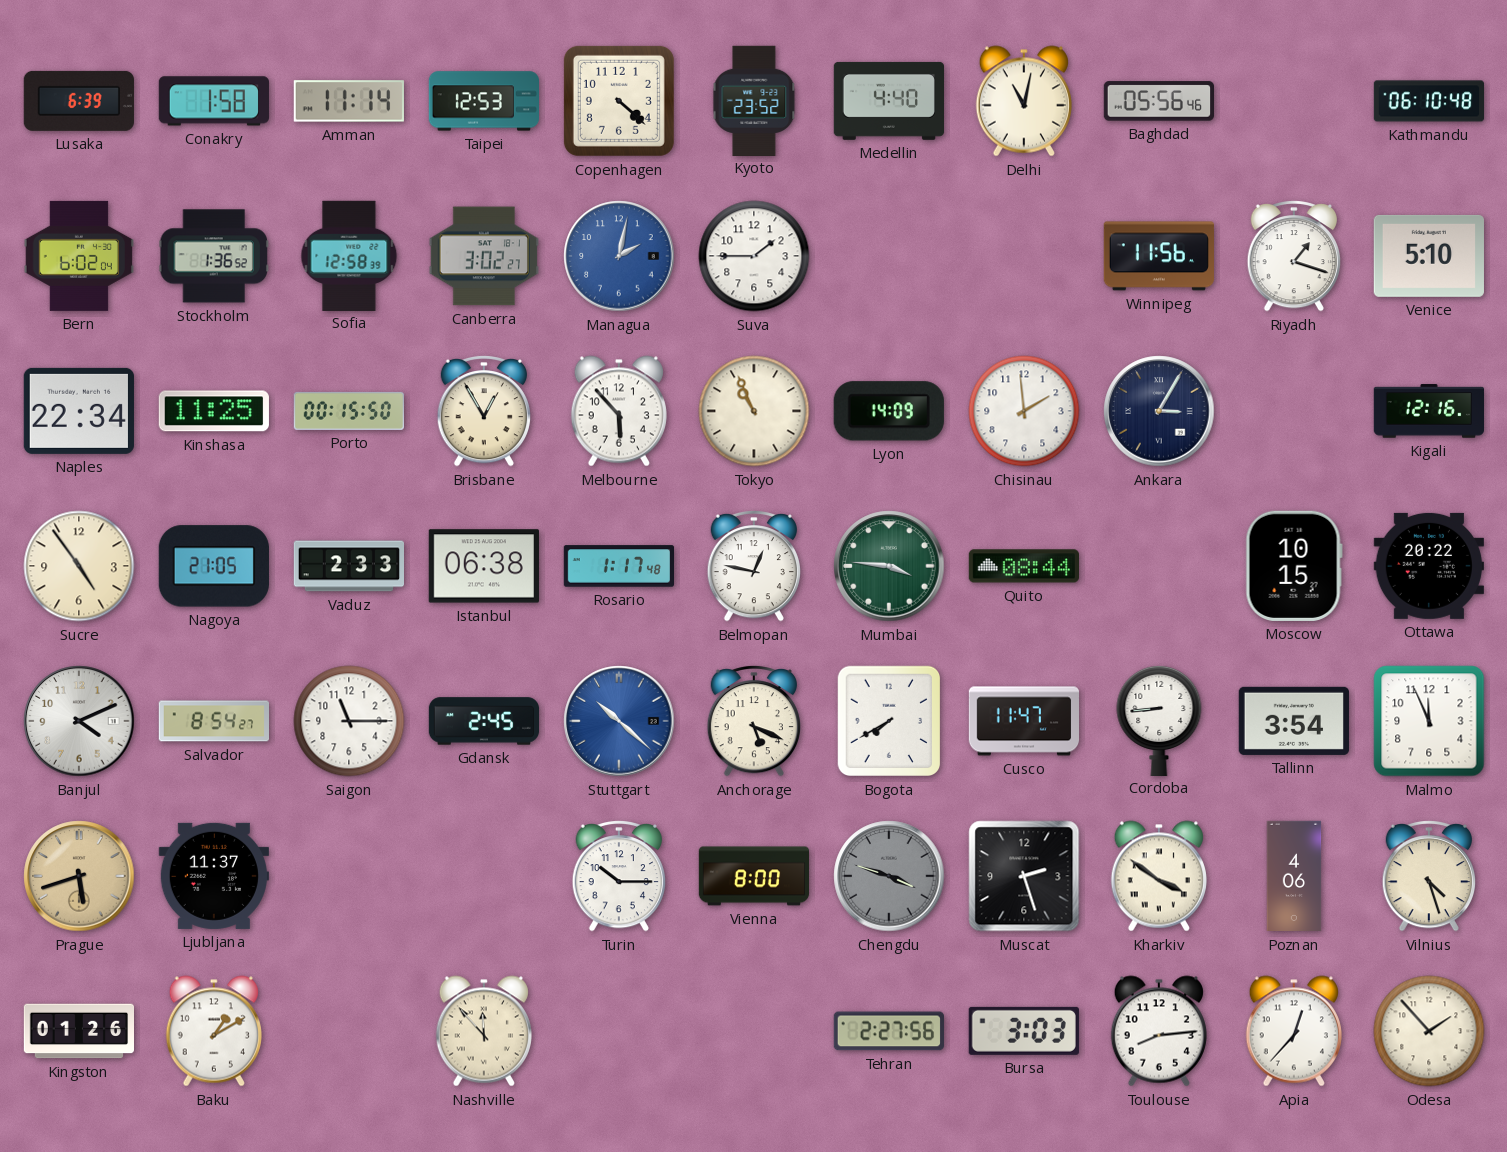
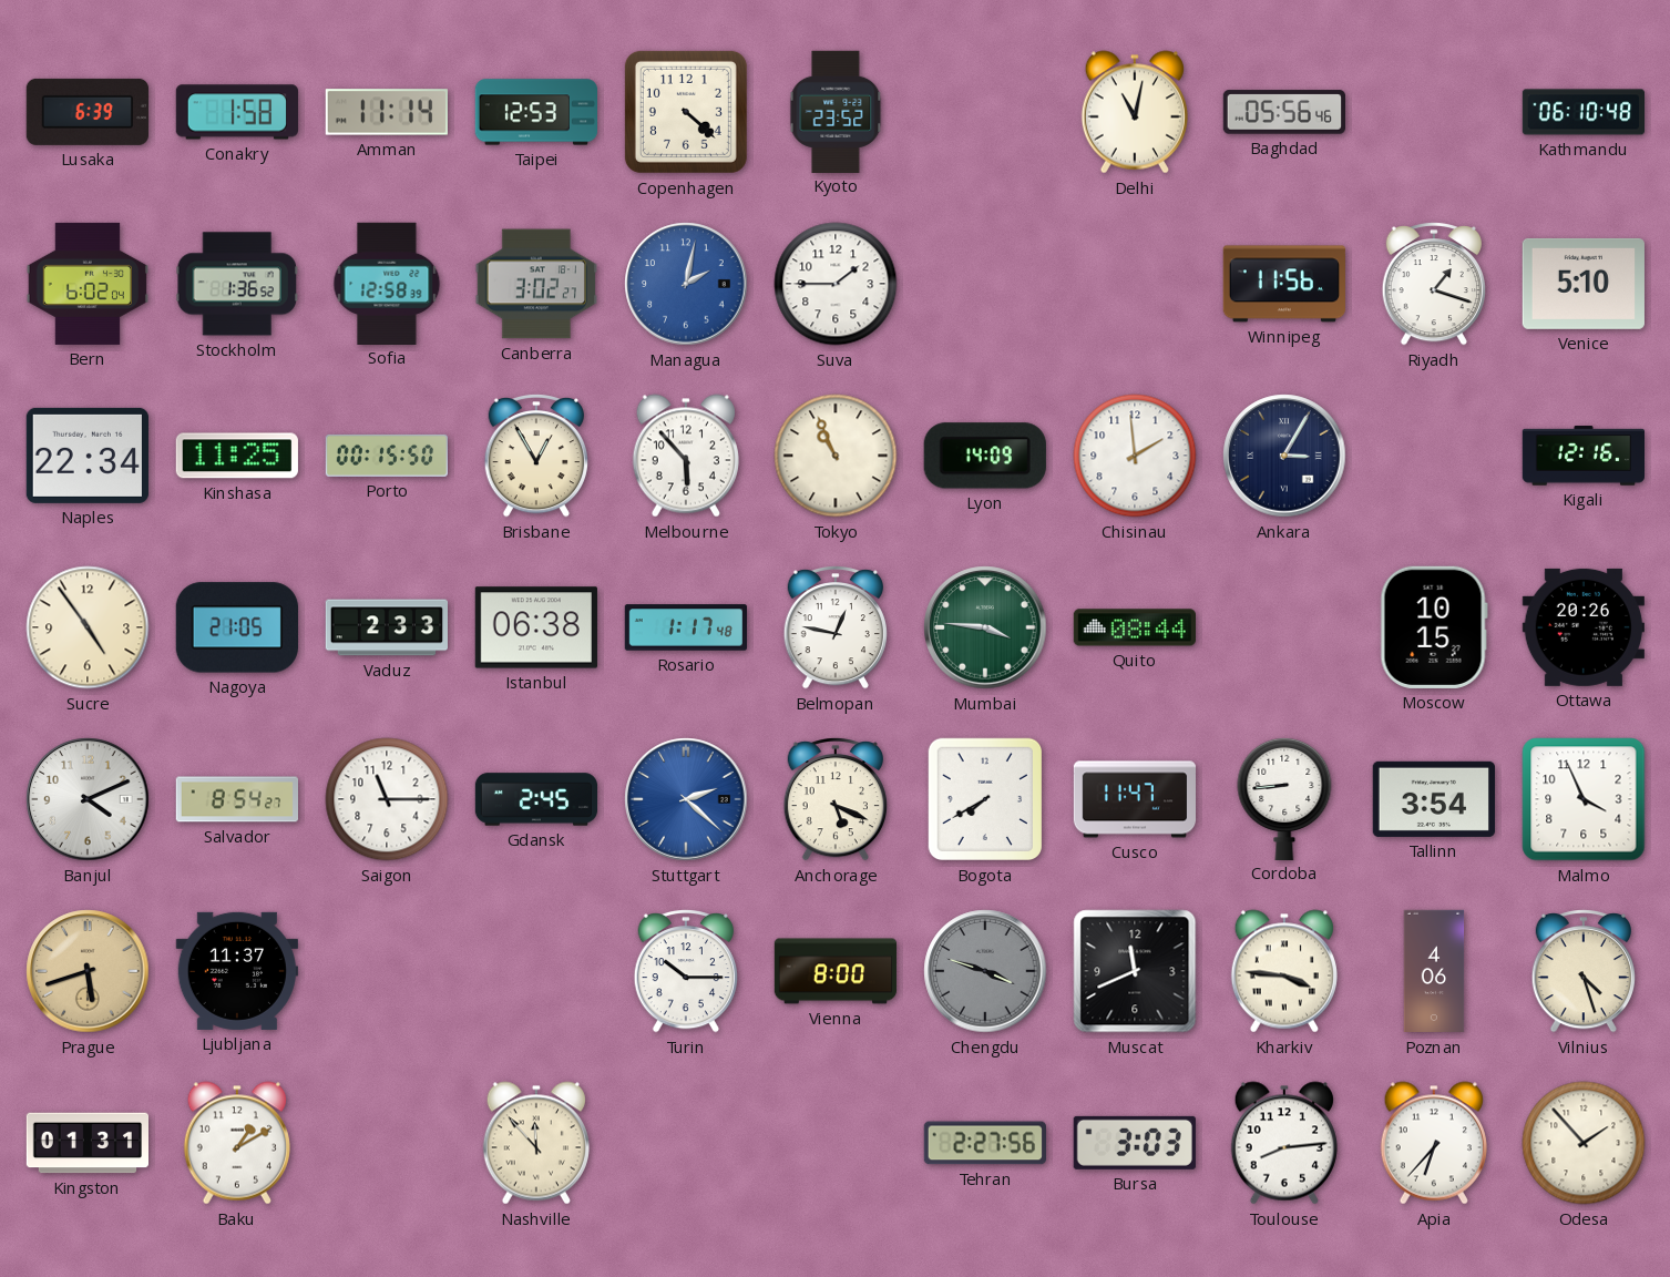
Medellin: 4:40 -> none
Ottawa: 20:22 -> 20:26
Stuttgart: 10:22 -> 2:22
Malmo: 11:56 -> 3:56
Muscat: 2:27 -> 11:41
Kharkiv: 3:51 -> 3:46
Kingston: 01:26 -> 01:31
Apia: 12:37 -> 6:37
